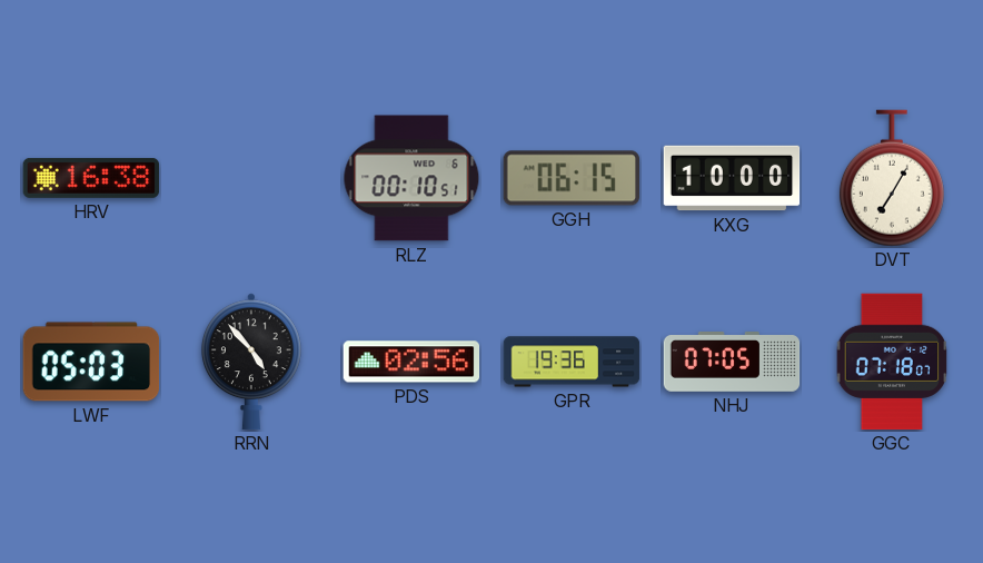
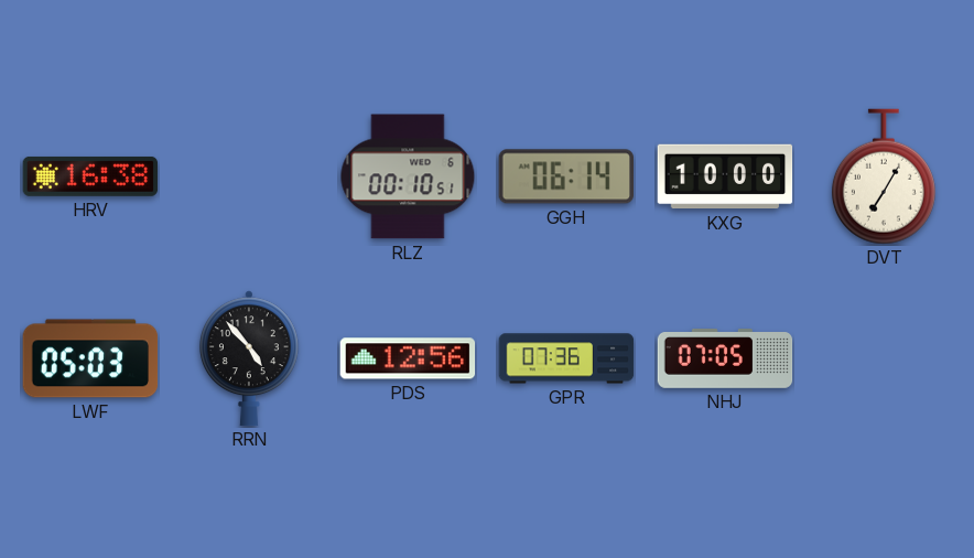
GGH: 06:15 -> 06:14
PDS: 02:56 -> 12:56
GPR: 19:36 -> 07:36
GGC: 07:18 -> none
